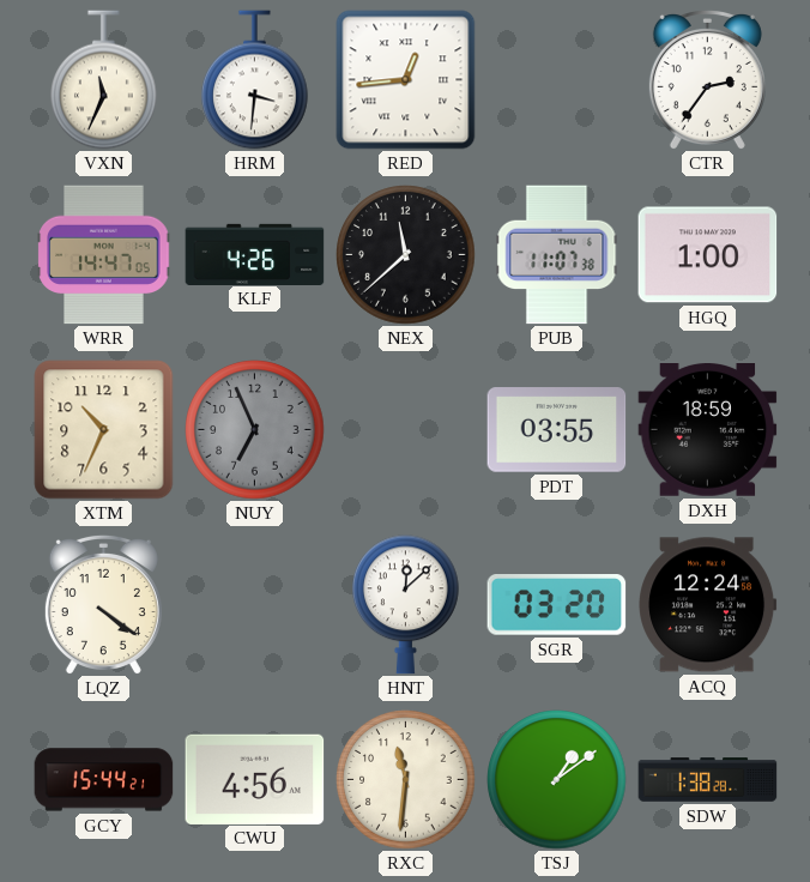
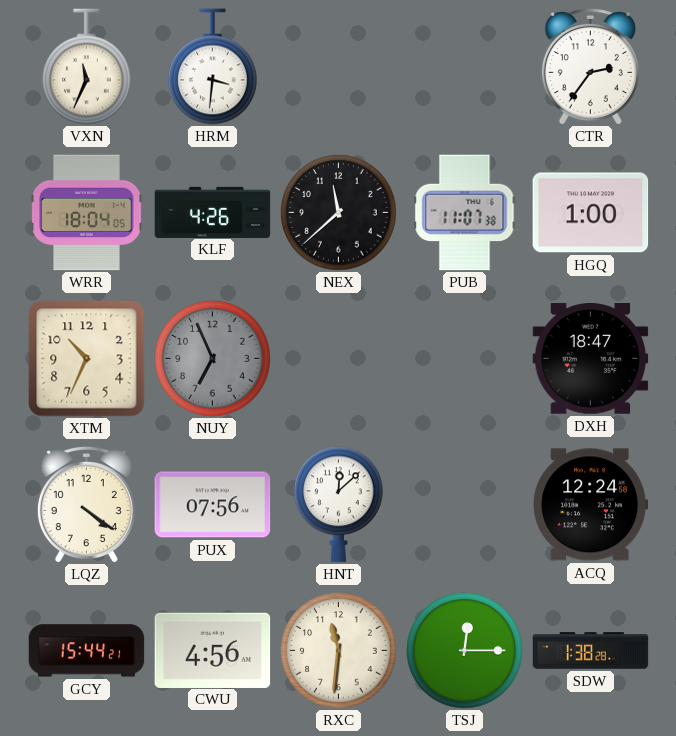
RED: 12:44 -> none
WRR: 14:47 -> 18:04
PDT: 03:55 -> none
DXH: 18:59 -> 18:47
PUX: none -> 07:56
SGR: 03:20 -> none
TSJ: 1:09 -> 12:15
